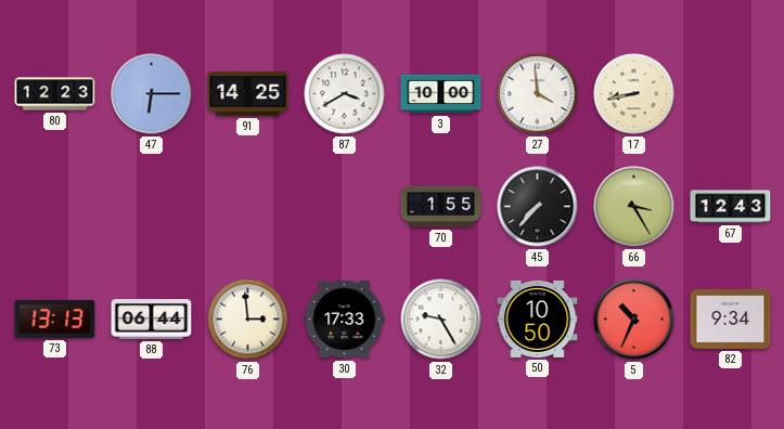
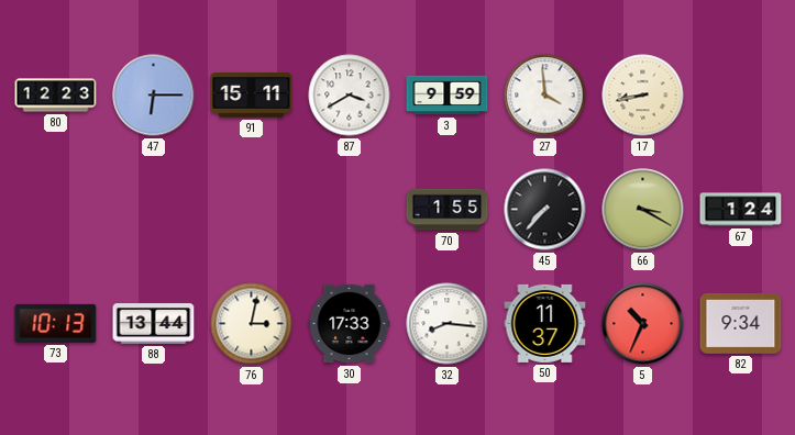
91: 14:25 -> 15:11
3: 10:00 -> 9:59
66: 3:25 -> 3:20
67: 12:43 -> 1:24
73: 13:13 -> 10:13
88: 06:44 -> 13:44
76: 2:59 -> 3:02
32: 9:25 -> 8:16
50: 10:50 -> 11:37
